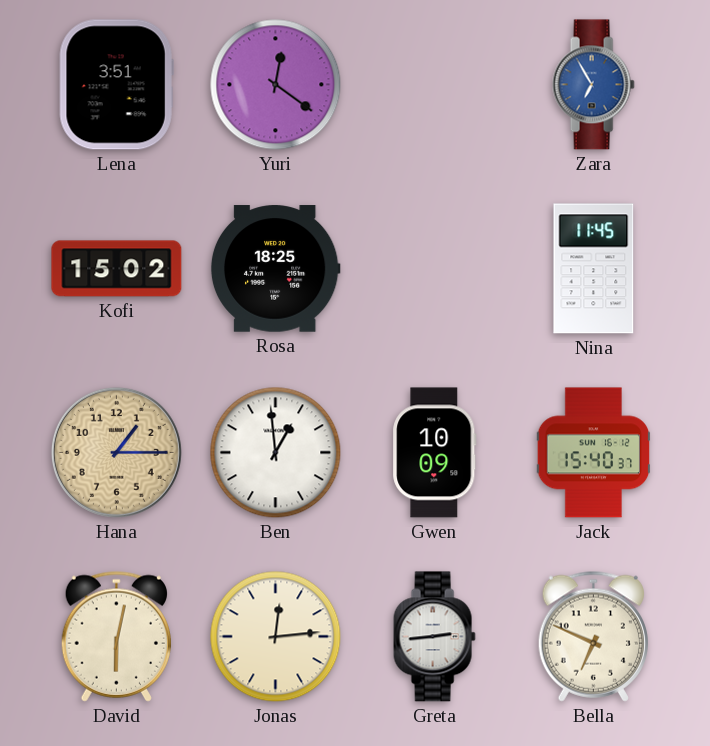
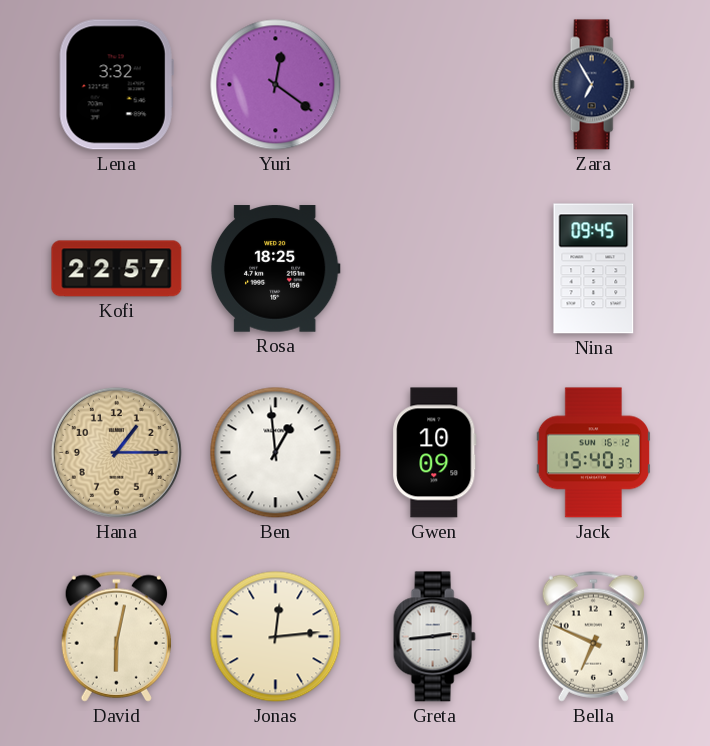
Lena: 3:51 -> 3:32
Zara dial: blue -> navy
Kofi: 15:02 -> 22:57
Nina: 11:45 -> 09:45
